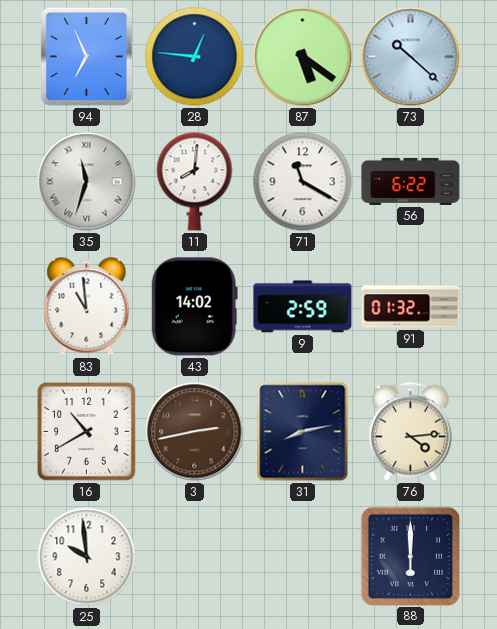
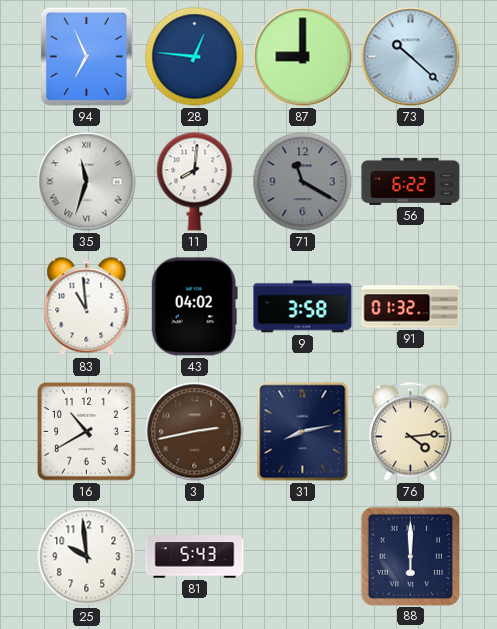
87: 5:21 -> 9:00
71 dial: white -> grey
43: 14:02 -> 04:02
9: 2:59 -> 3:58
81: none -> 5:43
